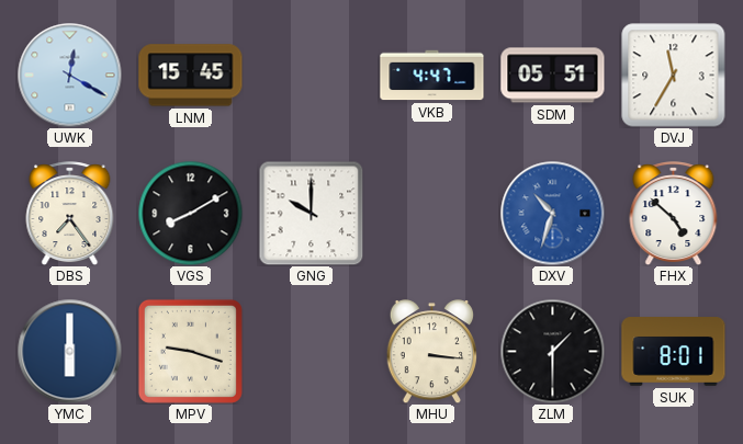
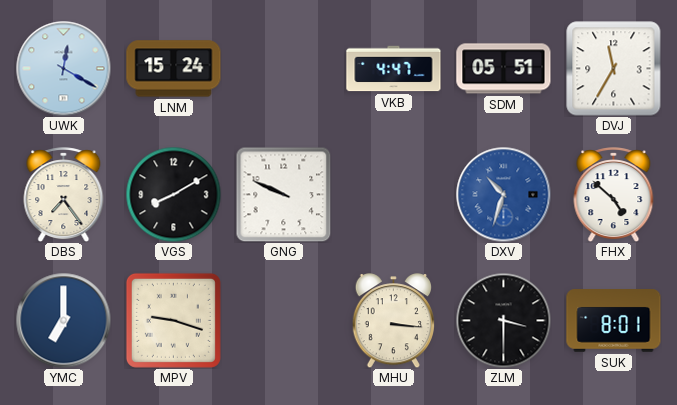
LNM: 15:45 -> 15:24
GNG: 10:00 -> 9:49
YMC: 6:00 -> 7:00
ZLM: 1:30 -> 3:30
